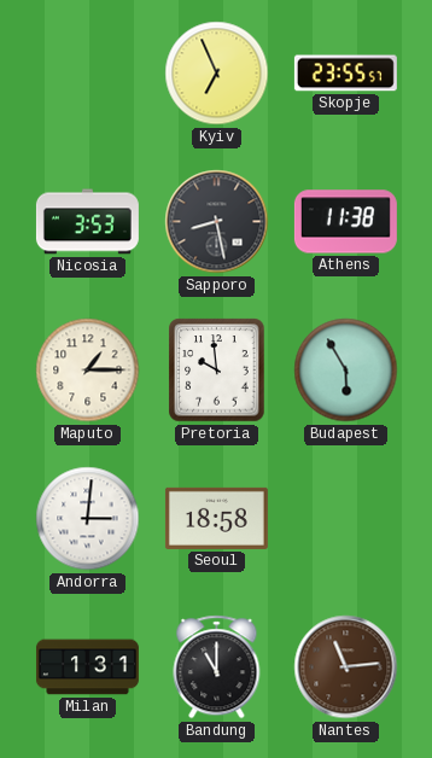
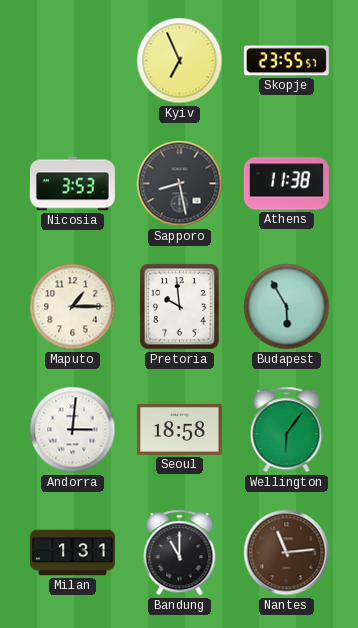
Wellington: none -> 6:06
